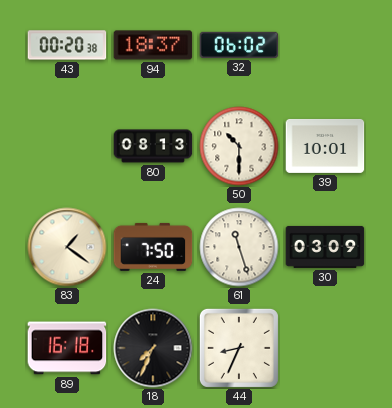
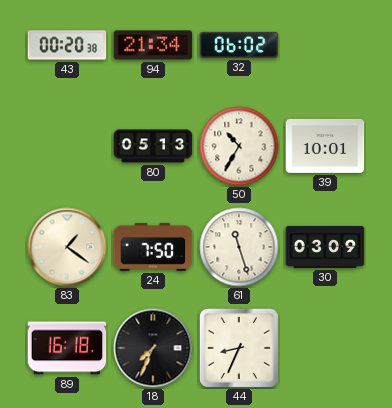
94: 18:37 -> 21:34
80: 08:13 -> 05:13
50: 10:30 -> 10:35
